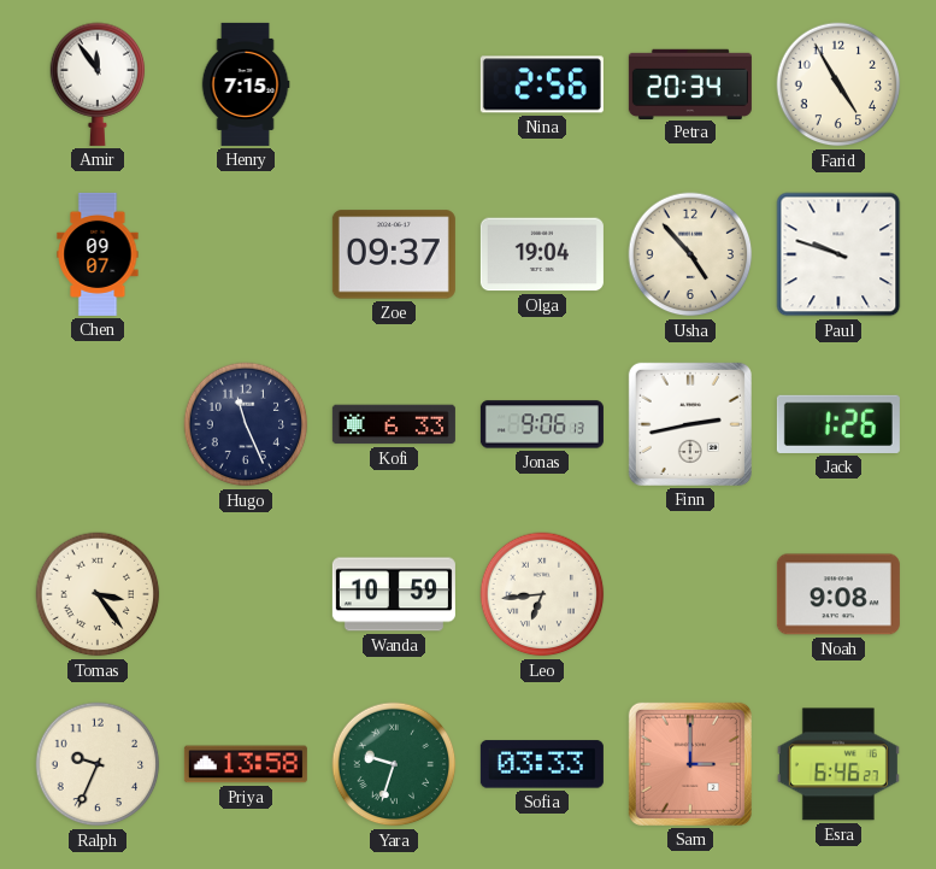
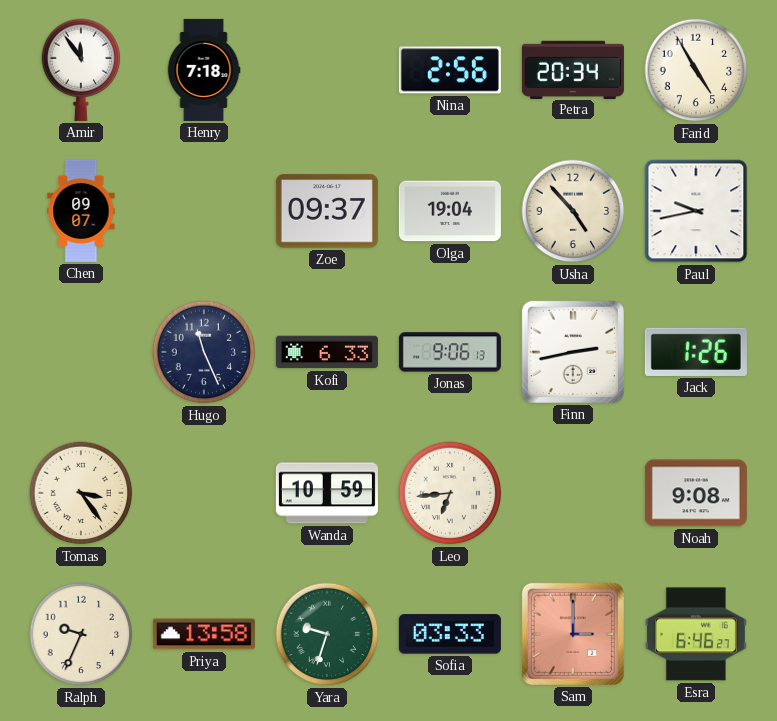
Henry: 7:15 -> 7:18
Paul: 9:48 -> 9:43
